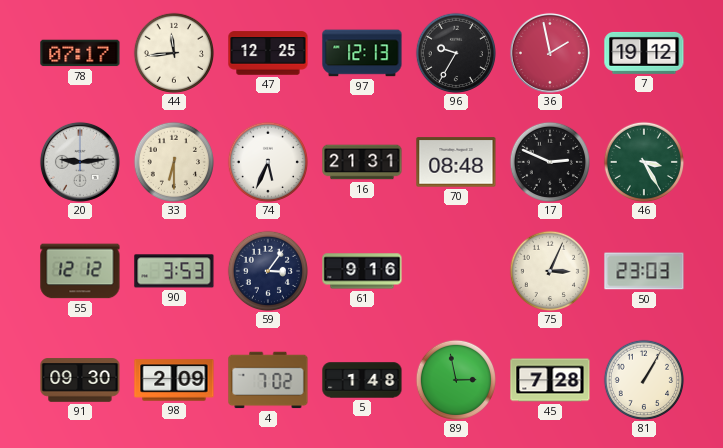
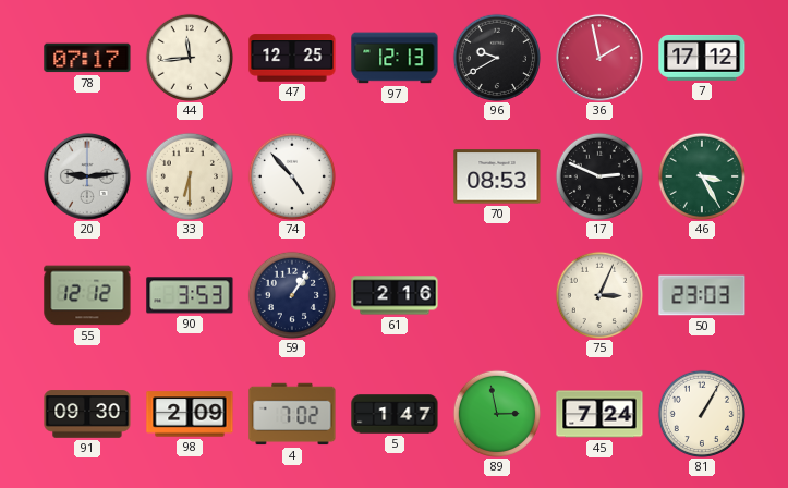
96: 9:35 -> 9:40
7: 19:12 -> 17:12
74: 5:34 -> 4:53
16: 21:31 -> none
70: 08:48 -> 08:53
59: 3:06 -> 1:06
61: 9:16 -> 2:16
5: 1:48 -> 1:47
45: 7:28 -> 7:24
